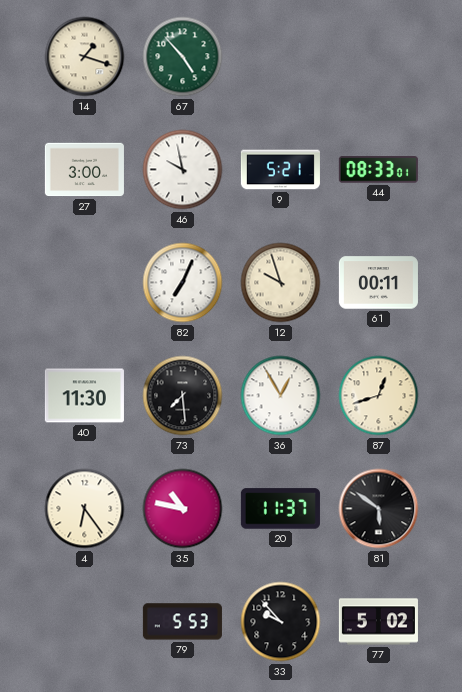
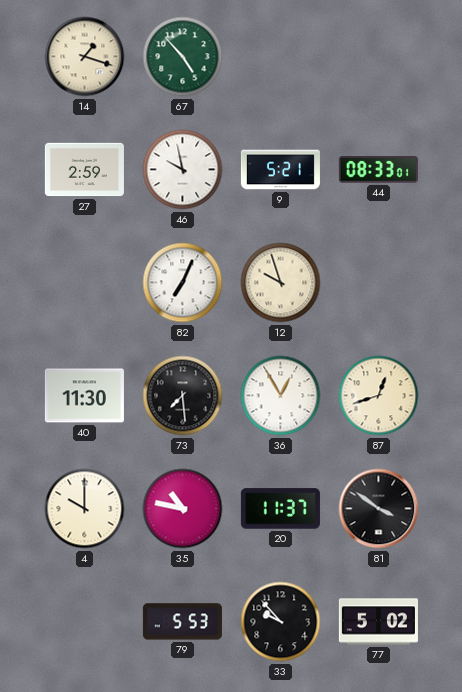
27: 3:00 -> 2:59
61: 00:11 -> none
4: 6:24 -> 10:00
81: 5:51 -> 3:51
